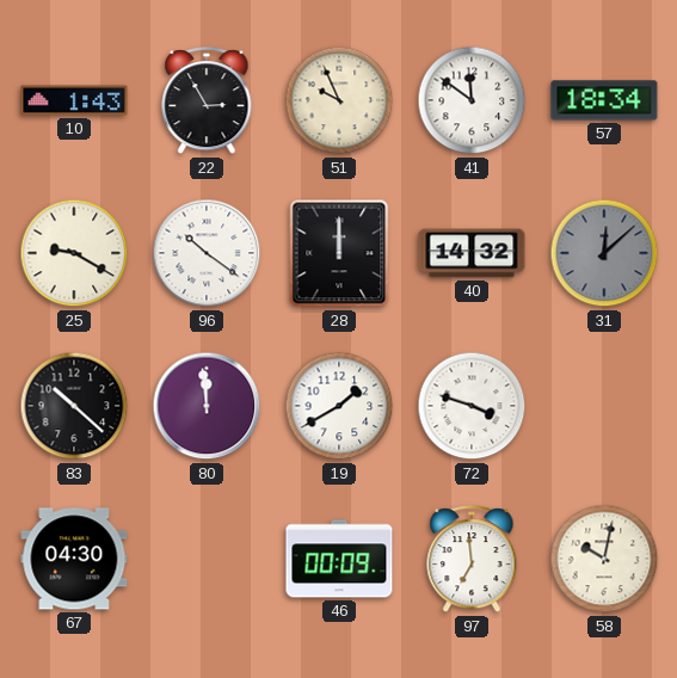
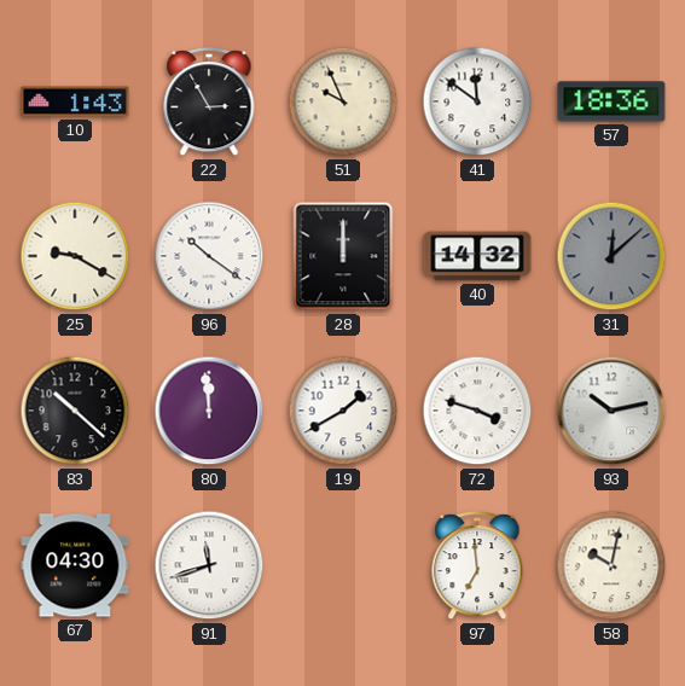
57: 18:34 -> 18:36
93: none -> 10:13
91: none -> 11:42
46: 00:09 -> none
